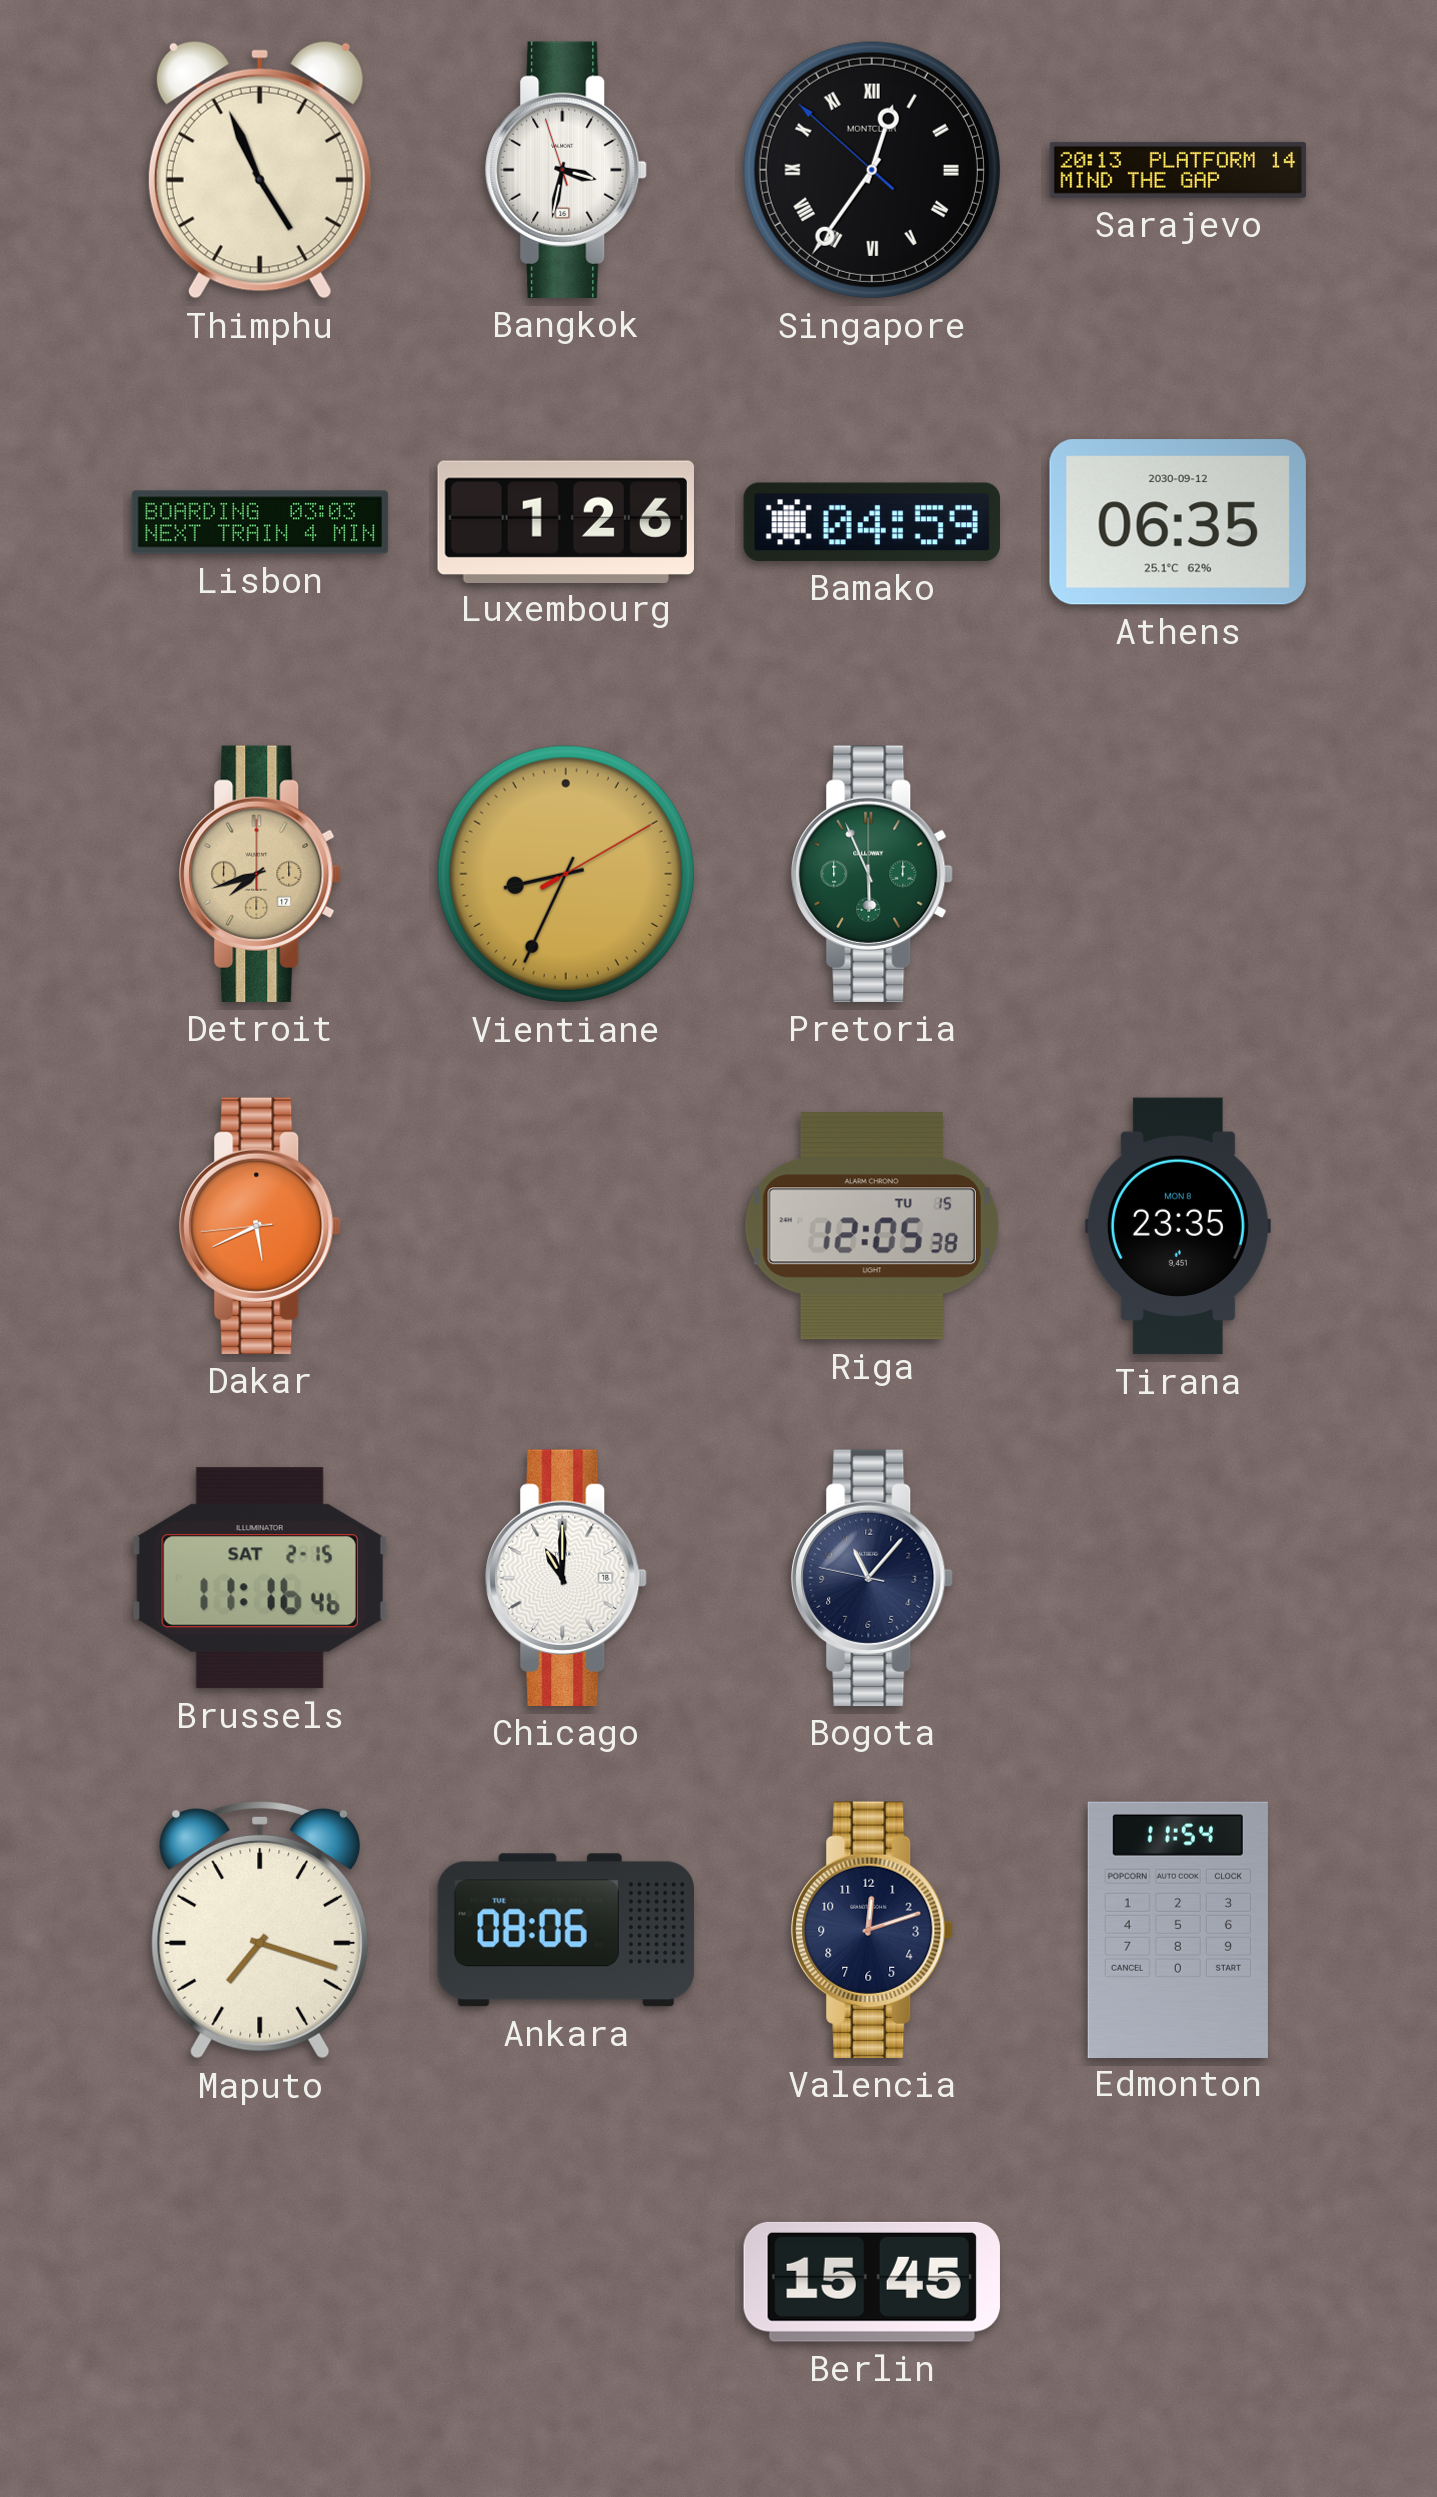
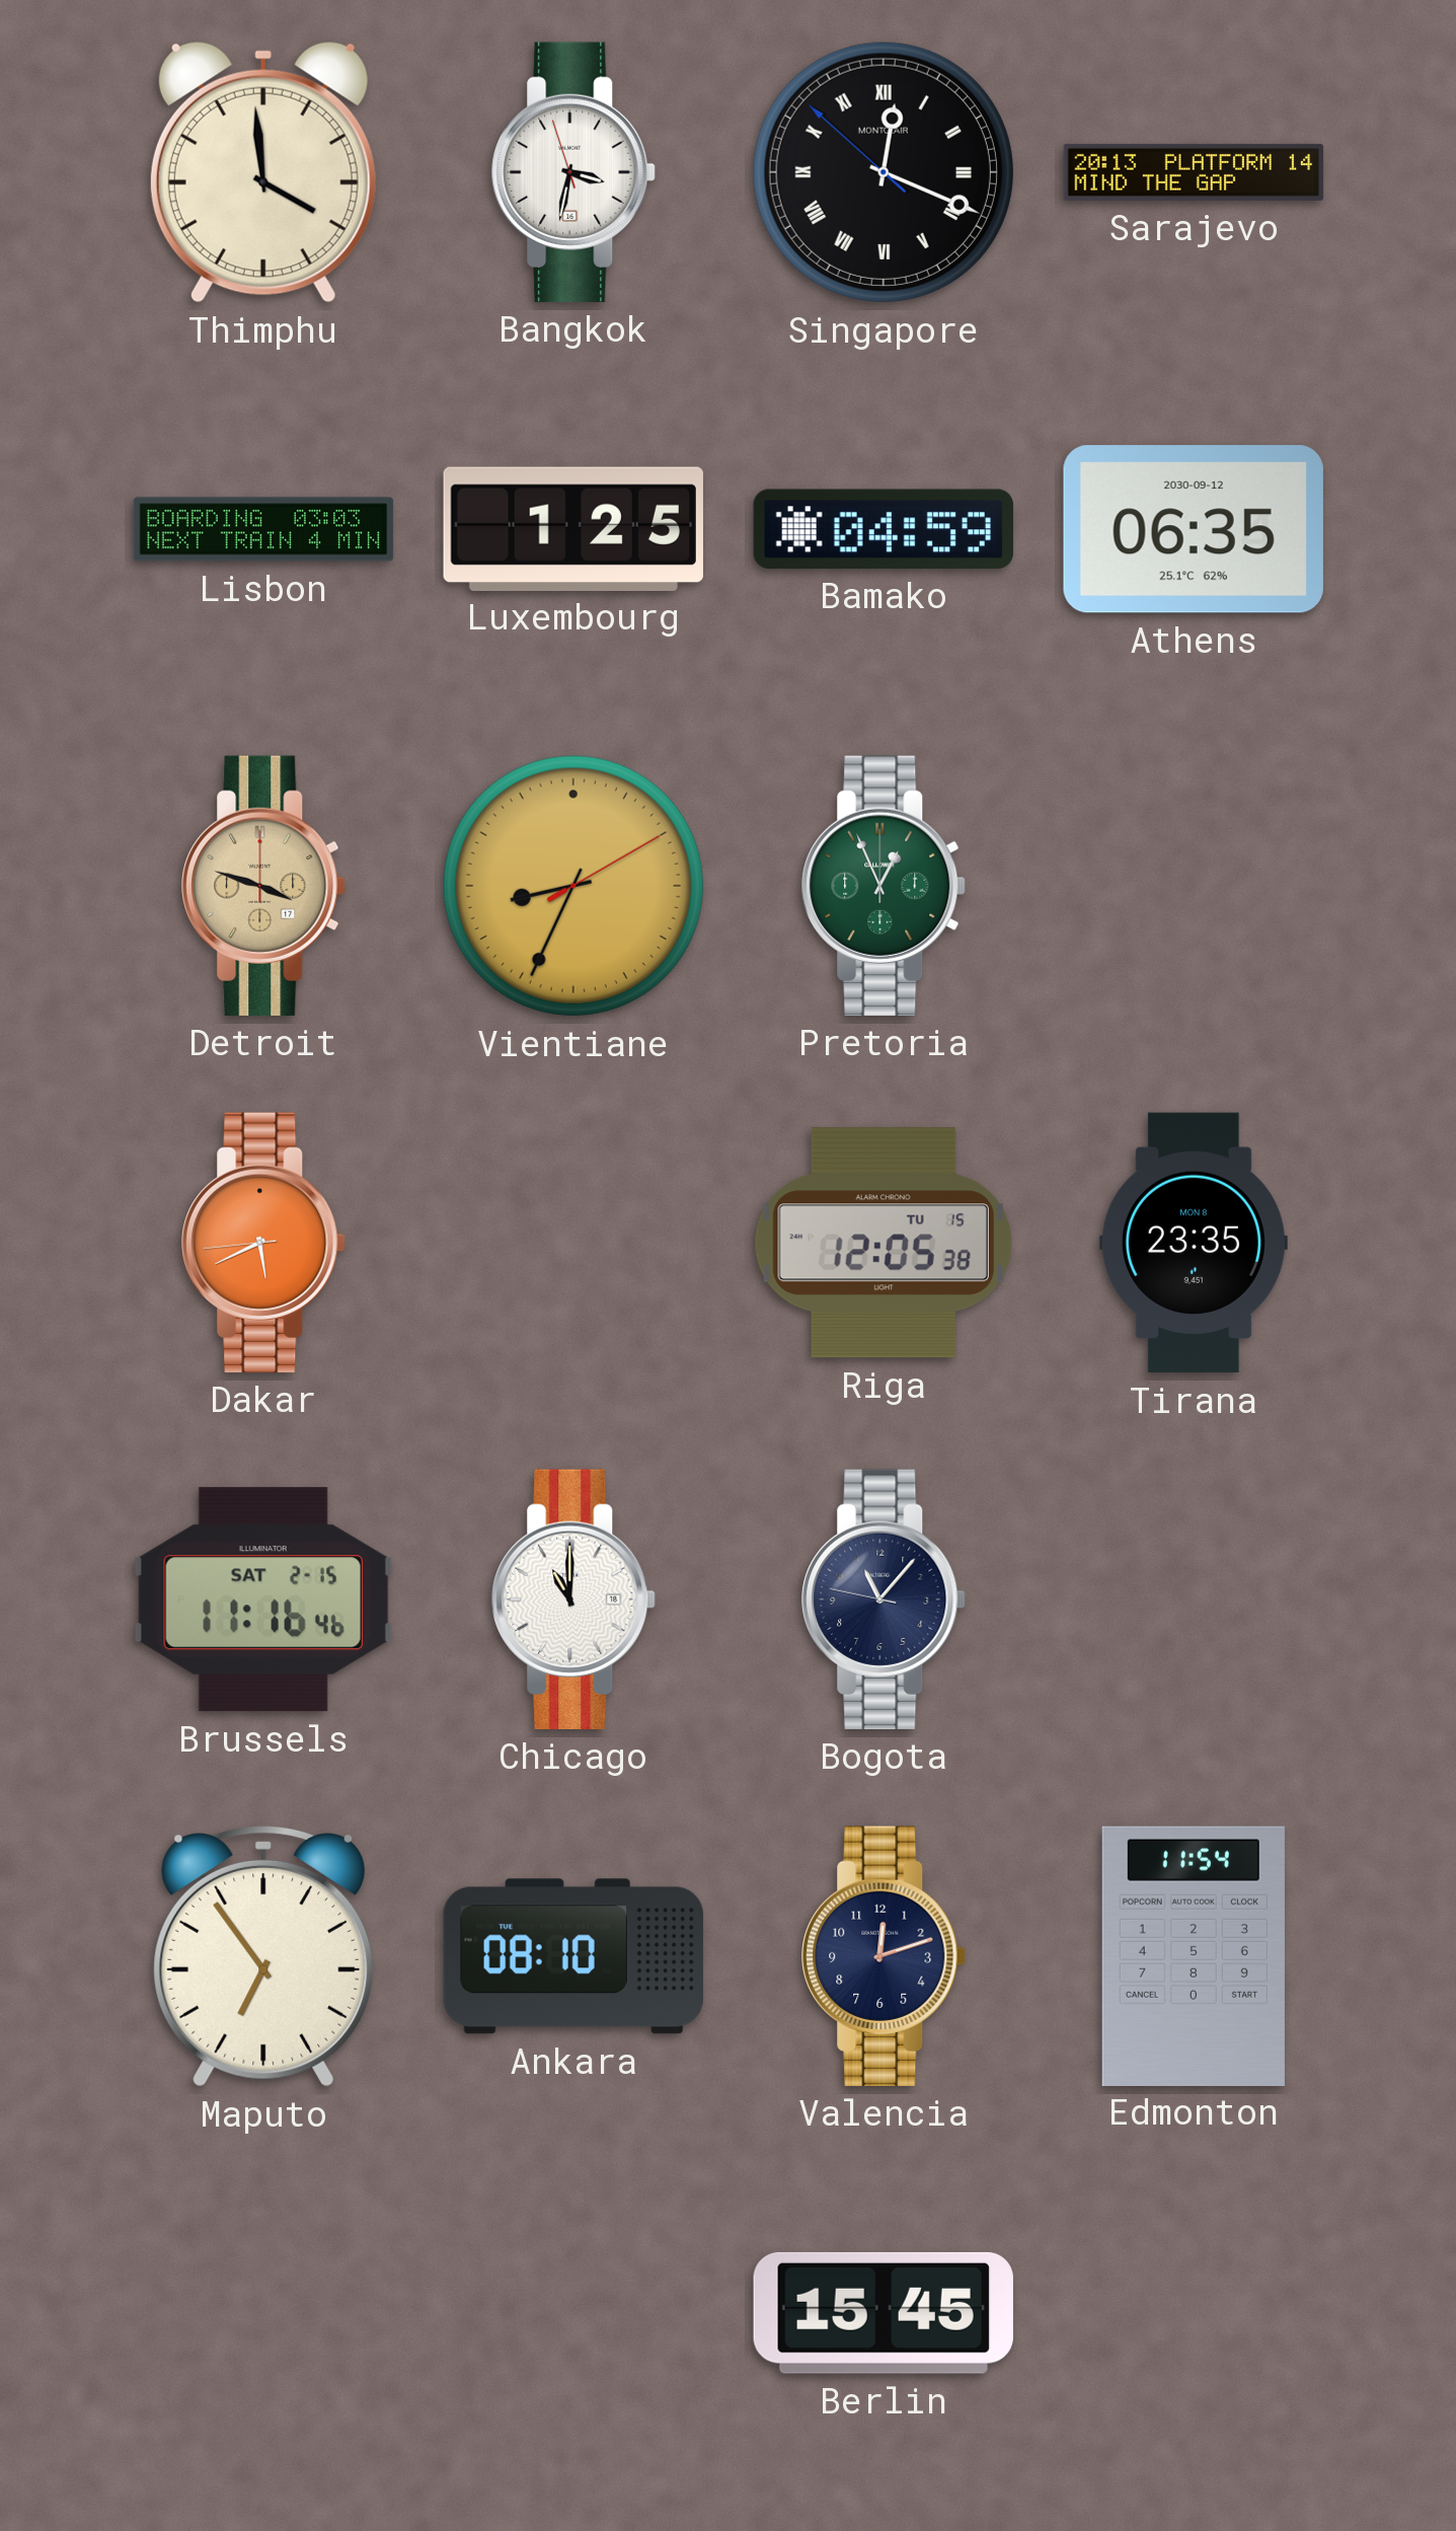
Thimphu: 4:56 -> 3:59
Singapore: 12:35 -> 12:18
Luxembourg: 1:26 -> 1:25
Detroit: 7:42 -> 3:48
Pretoria: 5:56 -> 12:56
Maputo: 7:18 -> 6:54
Ankara: 08:06 -> 08:10
